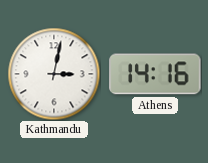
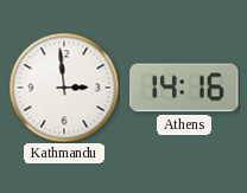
Kathmandu: 3:02 -> 2:59
